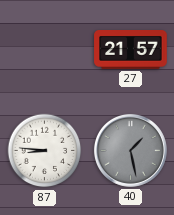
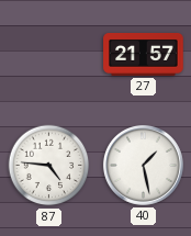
87: 8:46 -> 4:46
40 dial: grey -> white
